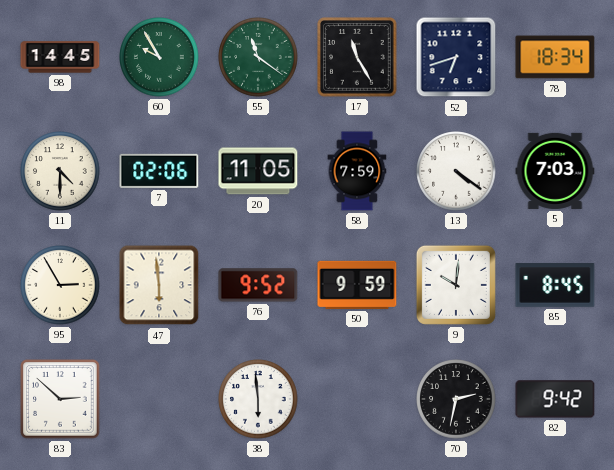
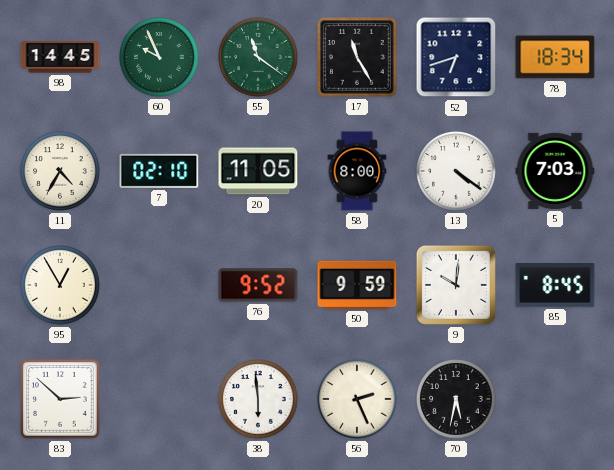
60: 9:55 -> 9:56
11: 4:30 -> 4:35
7: 02:06 -> 02:10
58: 7:59 -> 8:00
95: 2:55 -> 12:55
47: 5:59 -> none
56: none -> 2:26
70: 2:32 -> 5:32
82: 9:42 -> none
